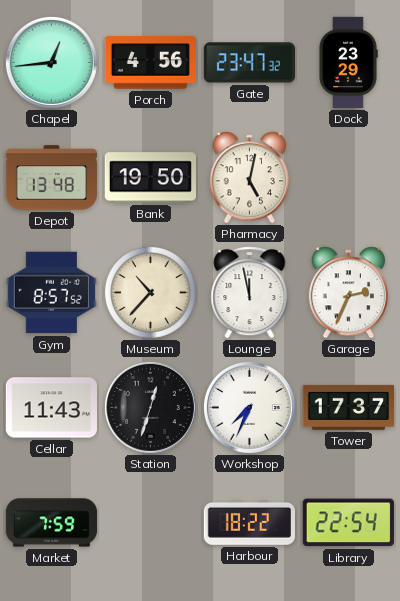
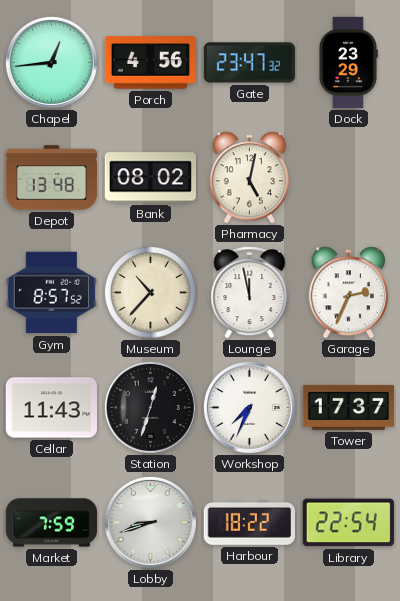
Bank: 19:50 -> 08:02
Lobby: none -> 8:42
